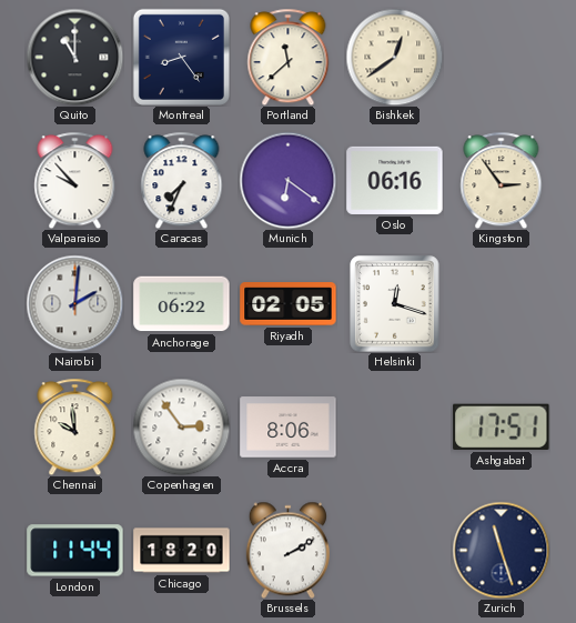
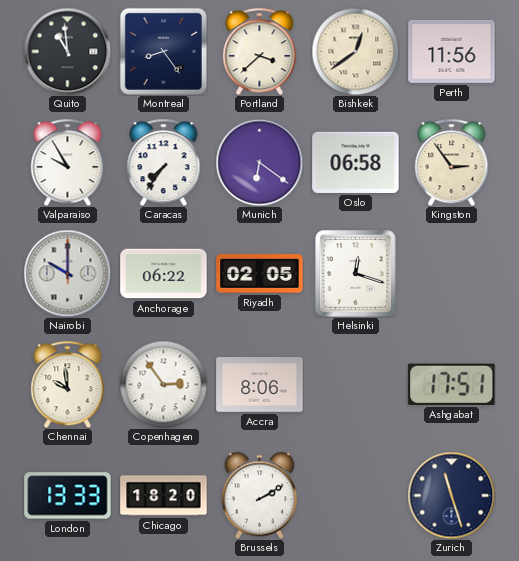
Quito: 11:00 -> 10:59
Portland: 11:38 -> 3:38
Perth: none -> 11:56
Valparaiso: 9:53 -> 9:55
Caracas: 7:34 -> 7:36
Oslo: 06:16 -> 06:58
Nairobi: 2:01 -> 10:00
London: 11:44 -> 13:33
